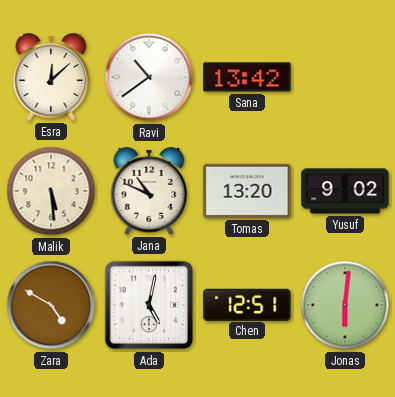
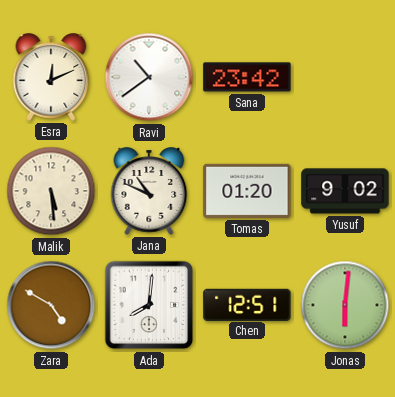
Esra: 12:08 -> 12:11
Sana: 13:42 -> 23:42
Tomas: 13:20 -> 01:20
Ada: 5:02 -> 8:01
